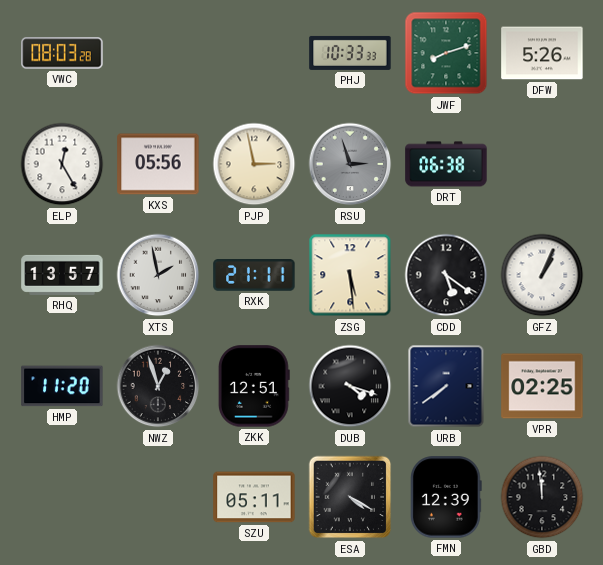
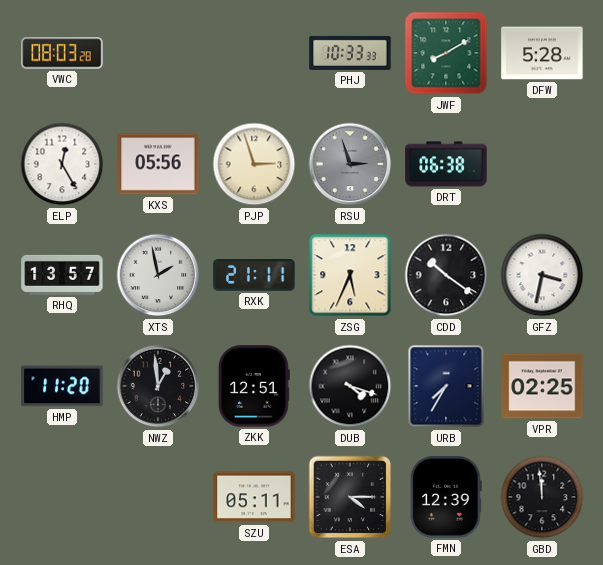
JWF: 8:12 -> 8:10
DFW: 5:26 -> 5:28
PJP: 2:58 -> 2:57
ZSG: 5:29 -> 5:34
CDD: 5:21 -> 10:21
GFZ: 1:04 -> 3:32
NWZ: 12:57 -> 12:59
URB: 7:39 -> 7:35
ESA: 4:20 -> 4:15
